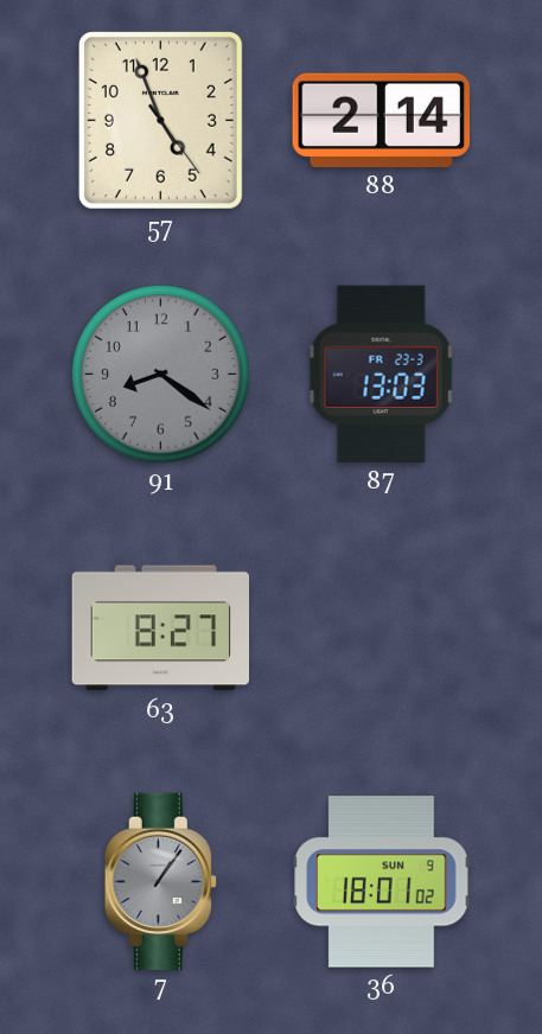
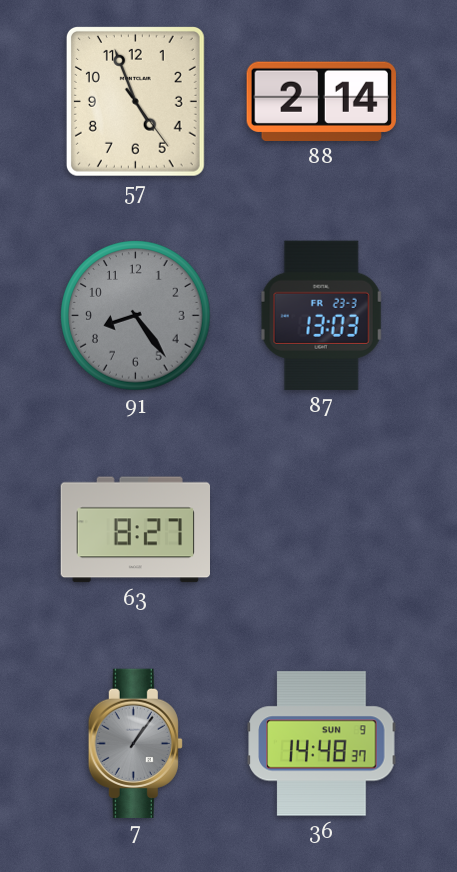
91: 8:21 -> 8:24
36: 18:01 -> 14:48
